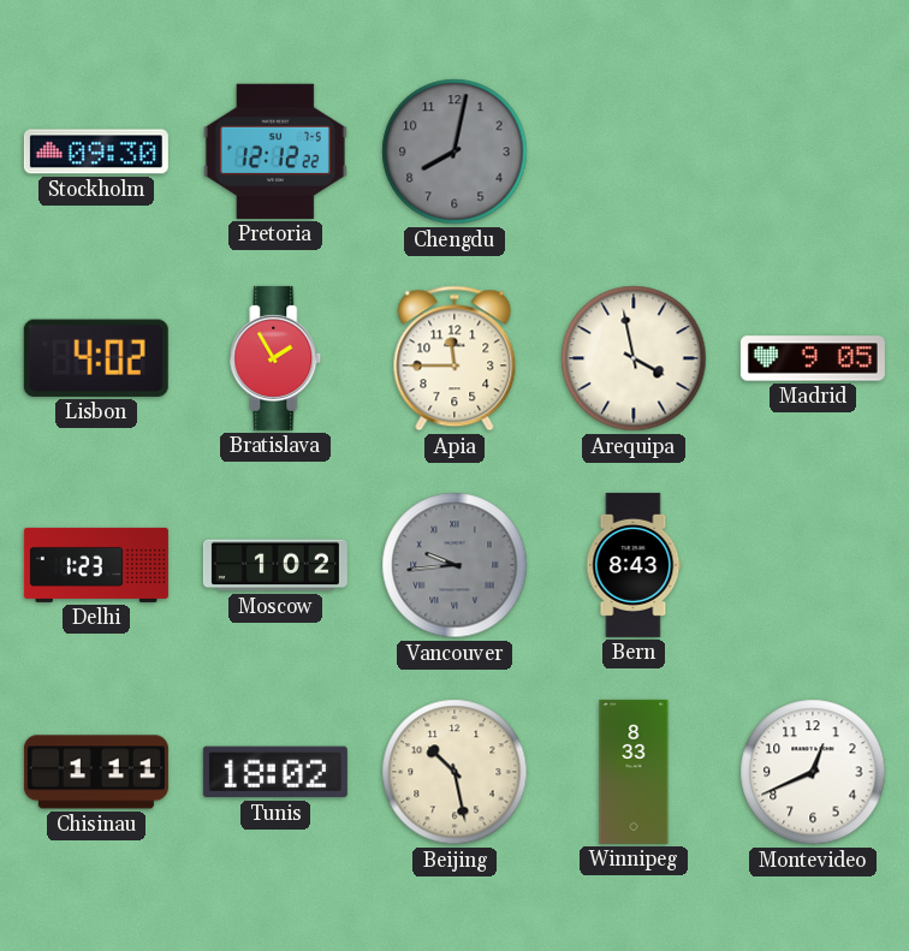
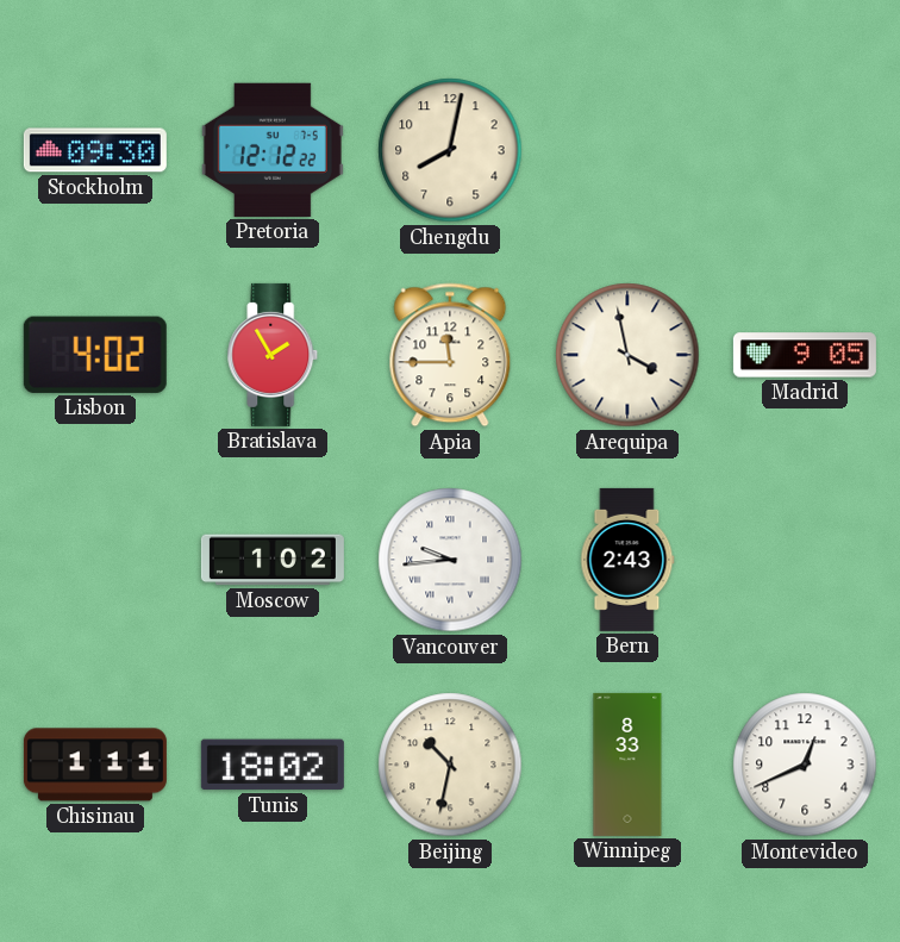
Chengdu dial: grey -> cream
Delhi: 1:23 -> none
Vancouver dial: grey -> white
Bern: 8:43 -> 2:43
Beijing: 10:28 -> 10:32
